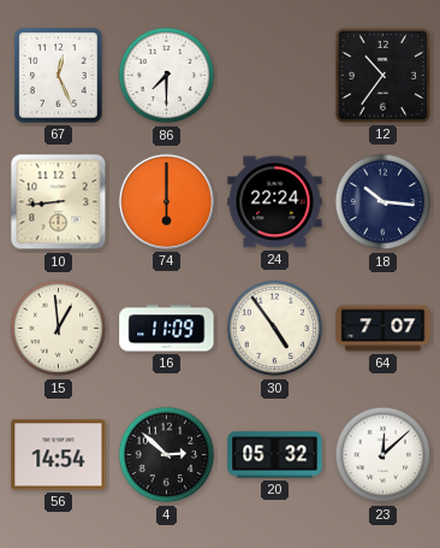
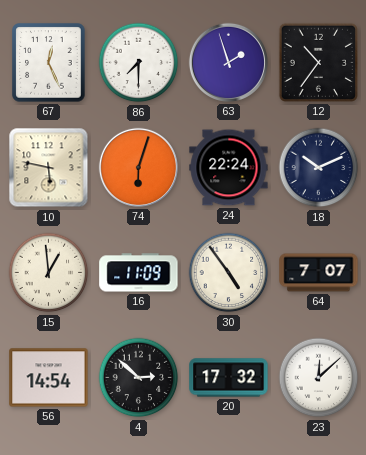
63: none -> 1:57
10: 8:44 -> 5:47
74: 6:00 -> 6:03
18: 10:16 -> 10:11
20: 05:32 -> 17:32
